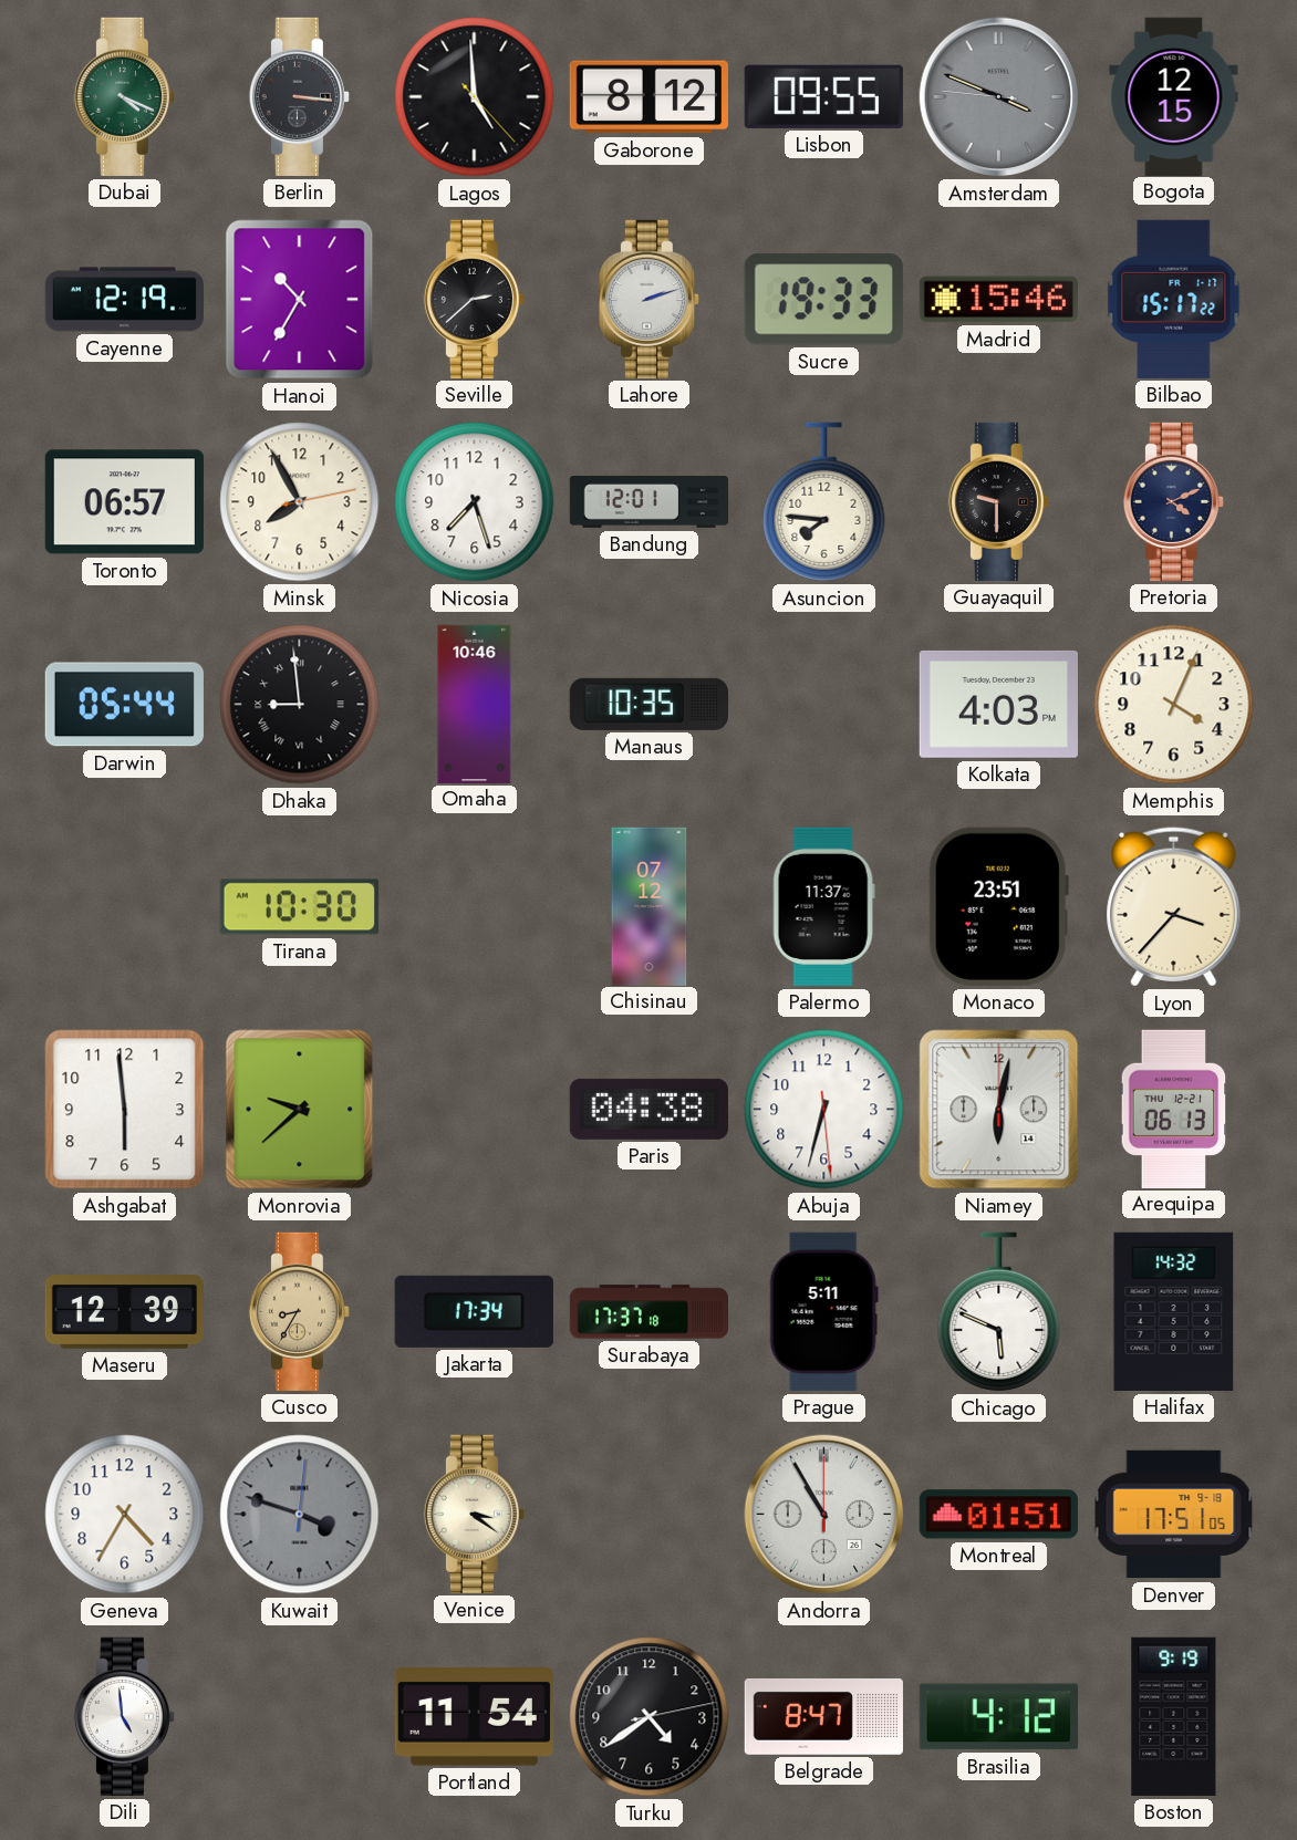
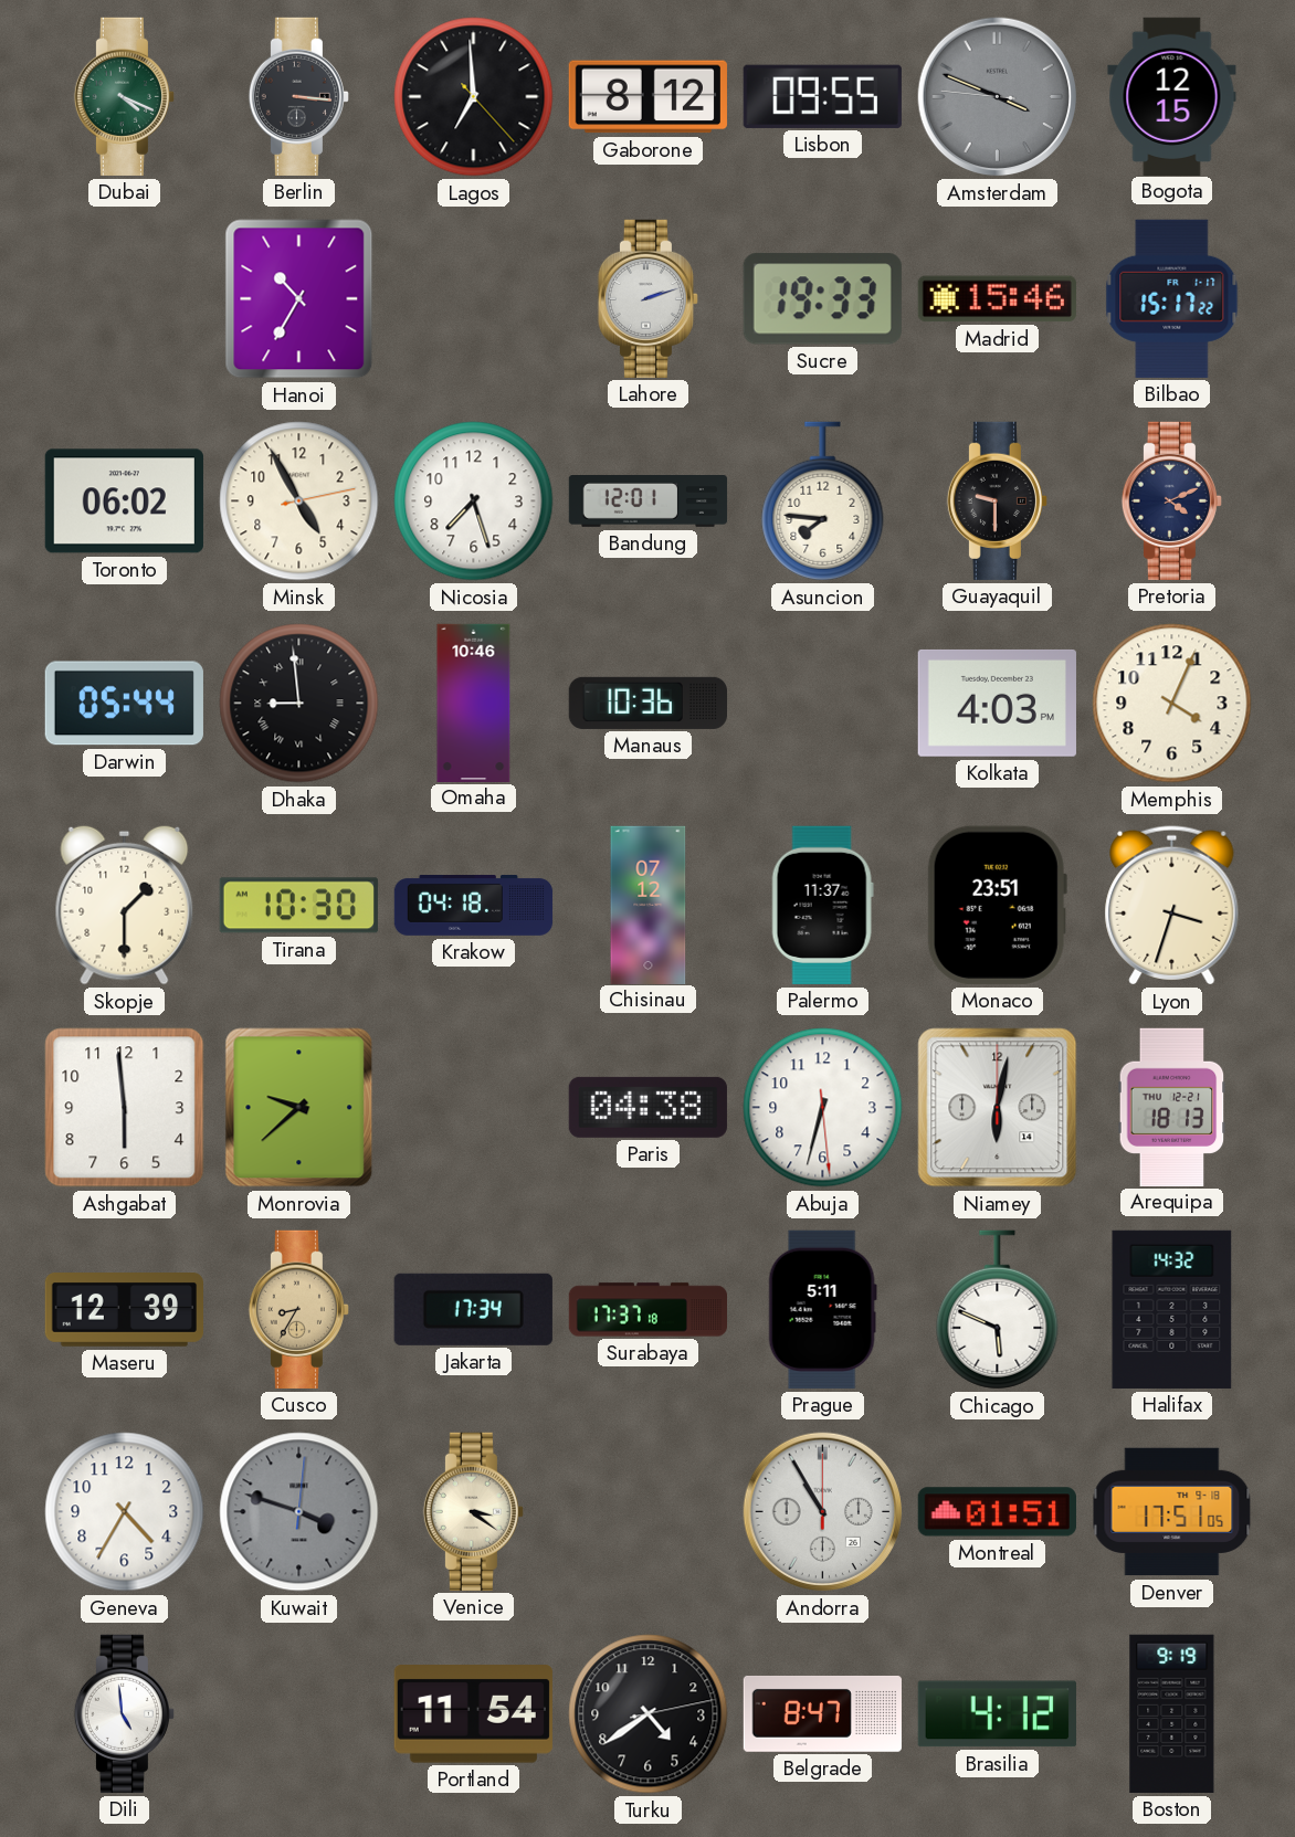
Lagos: 4:59 -> 6:59
Cayenne: 12:19 -> none
Seville: 2:38 -> none
Toronto: 06:57 -> 06:02
Minsk: 7:55 -> 4:55
Manaus: 10:35 -> 10:36
Skopje: none -> 1:30
Krakow: none -> 04:18
Lyon: 3:37 -> 3:33
Arequipa: 06:13 -> 18:13
